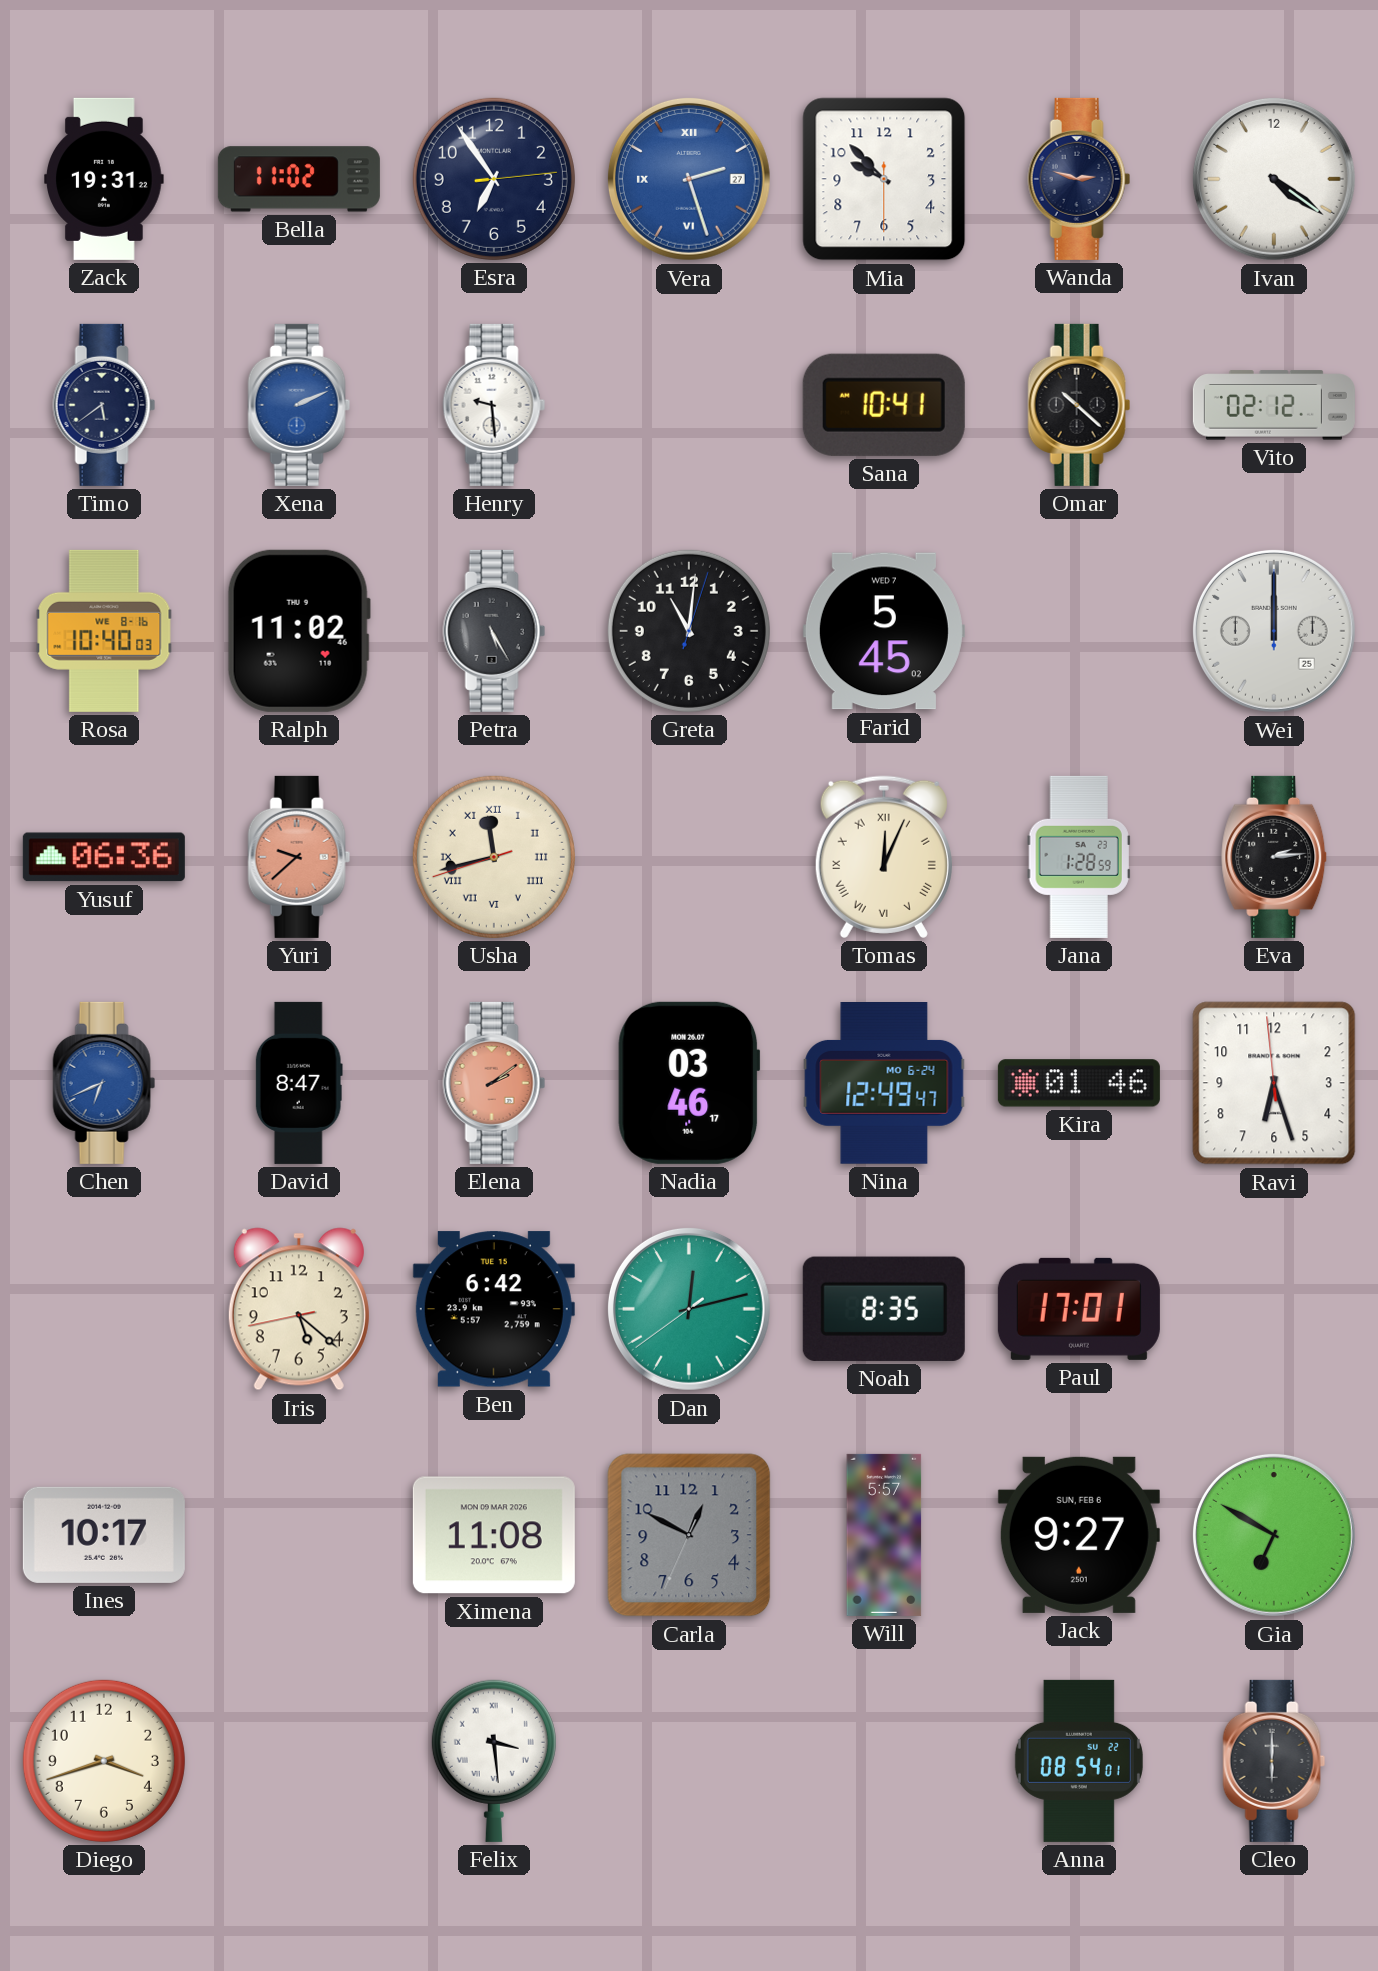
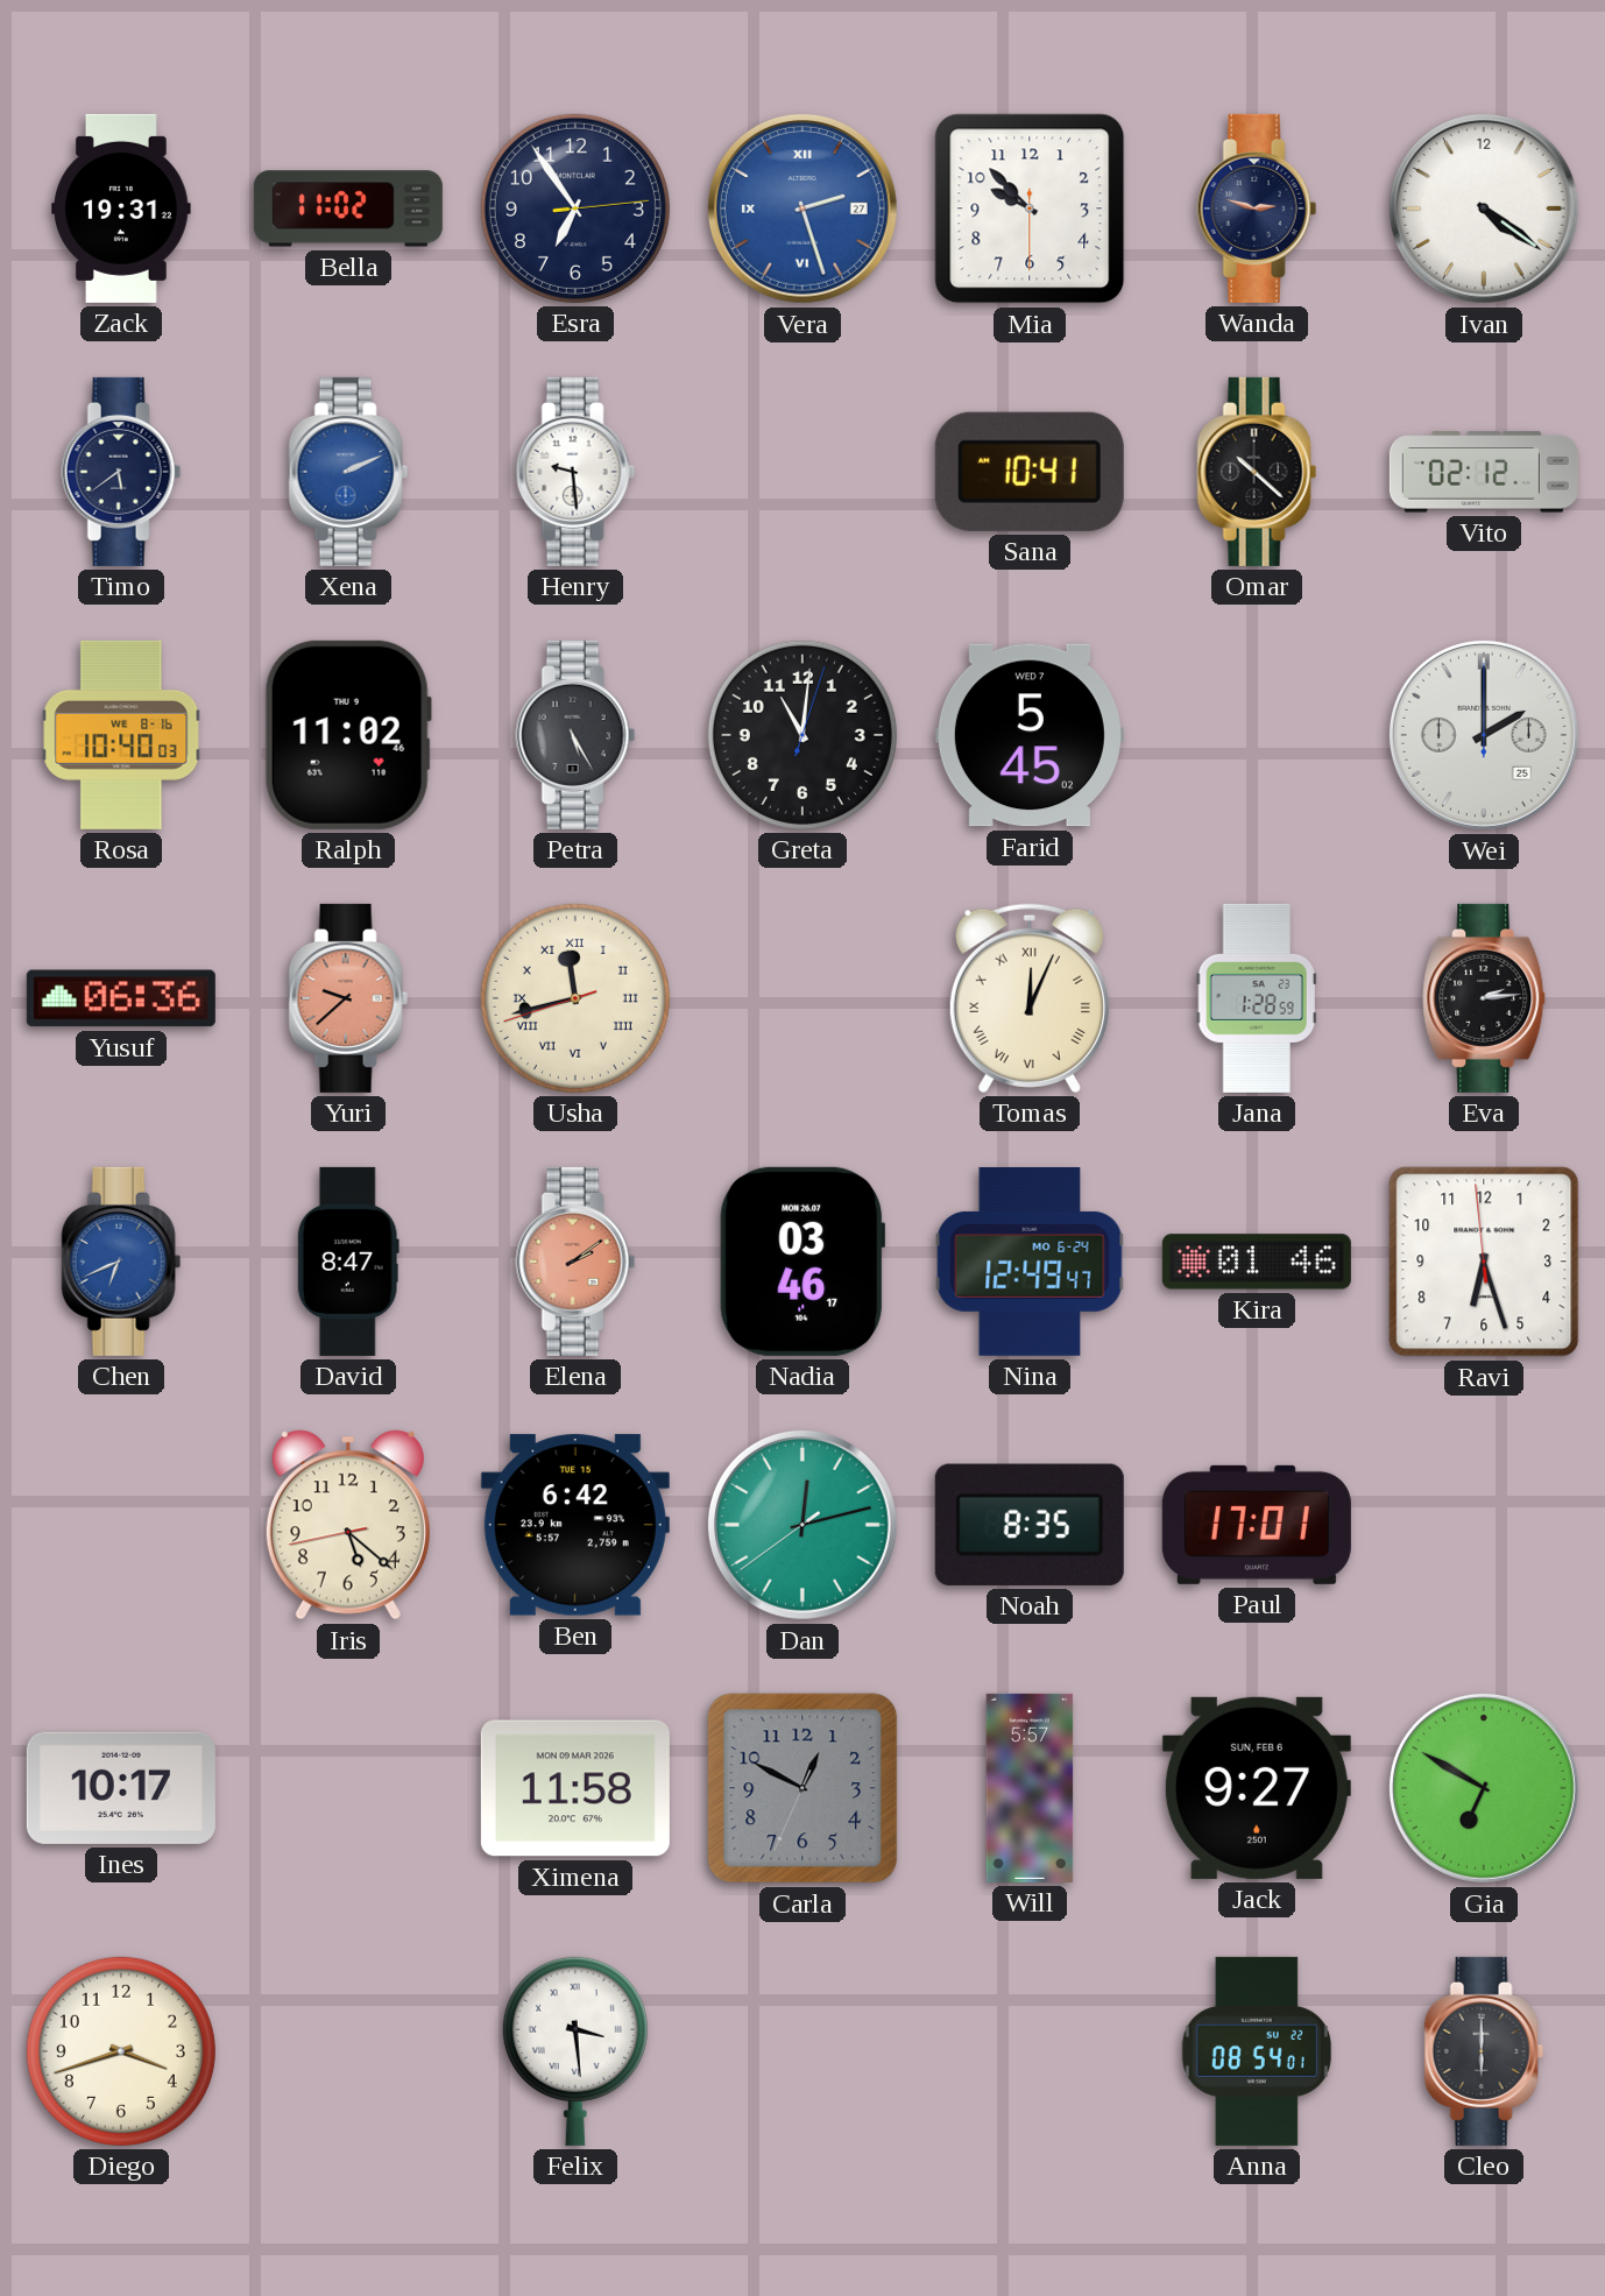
Wei: 12:00 -> 2:00
Ximena: 11:08 -> 11:58
